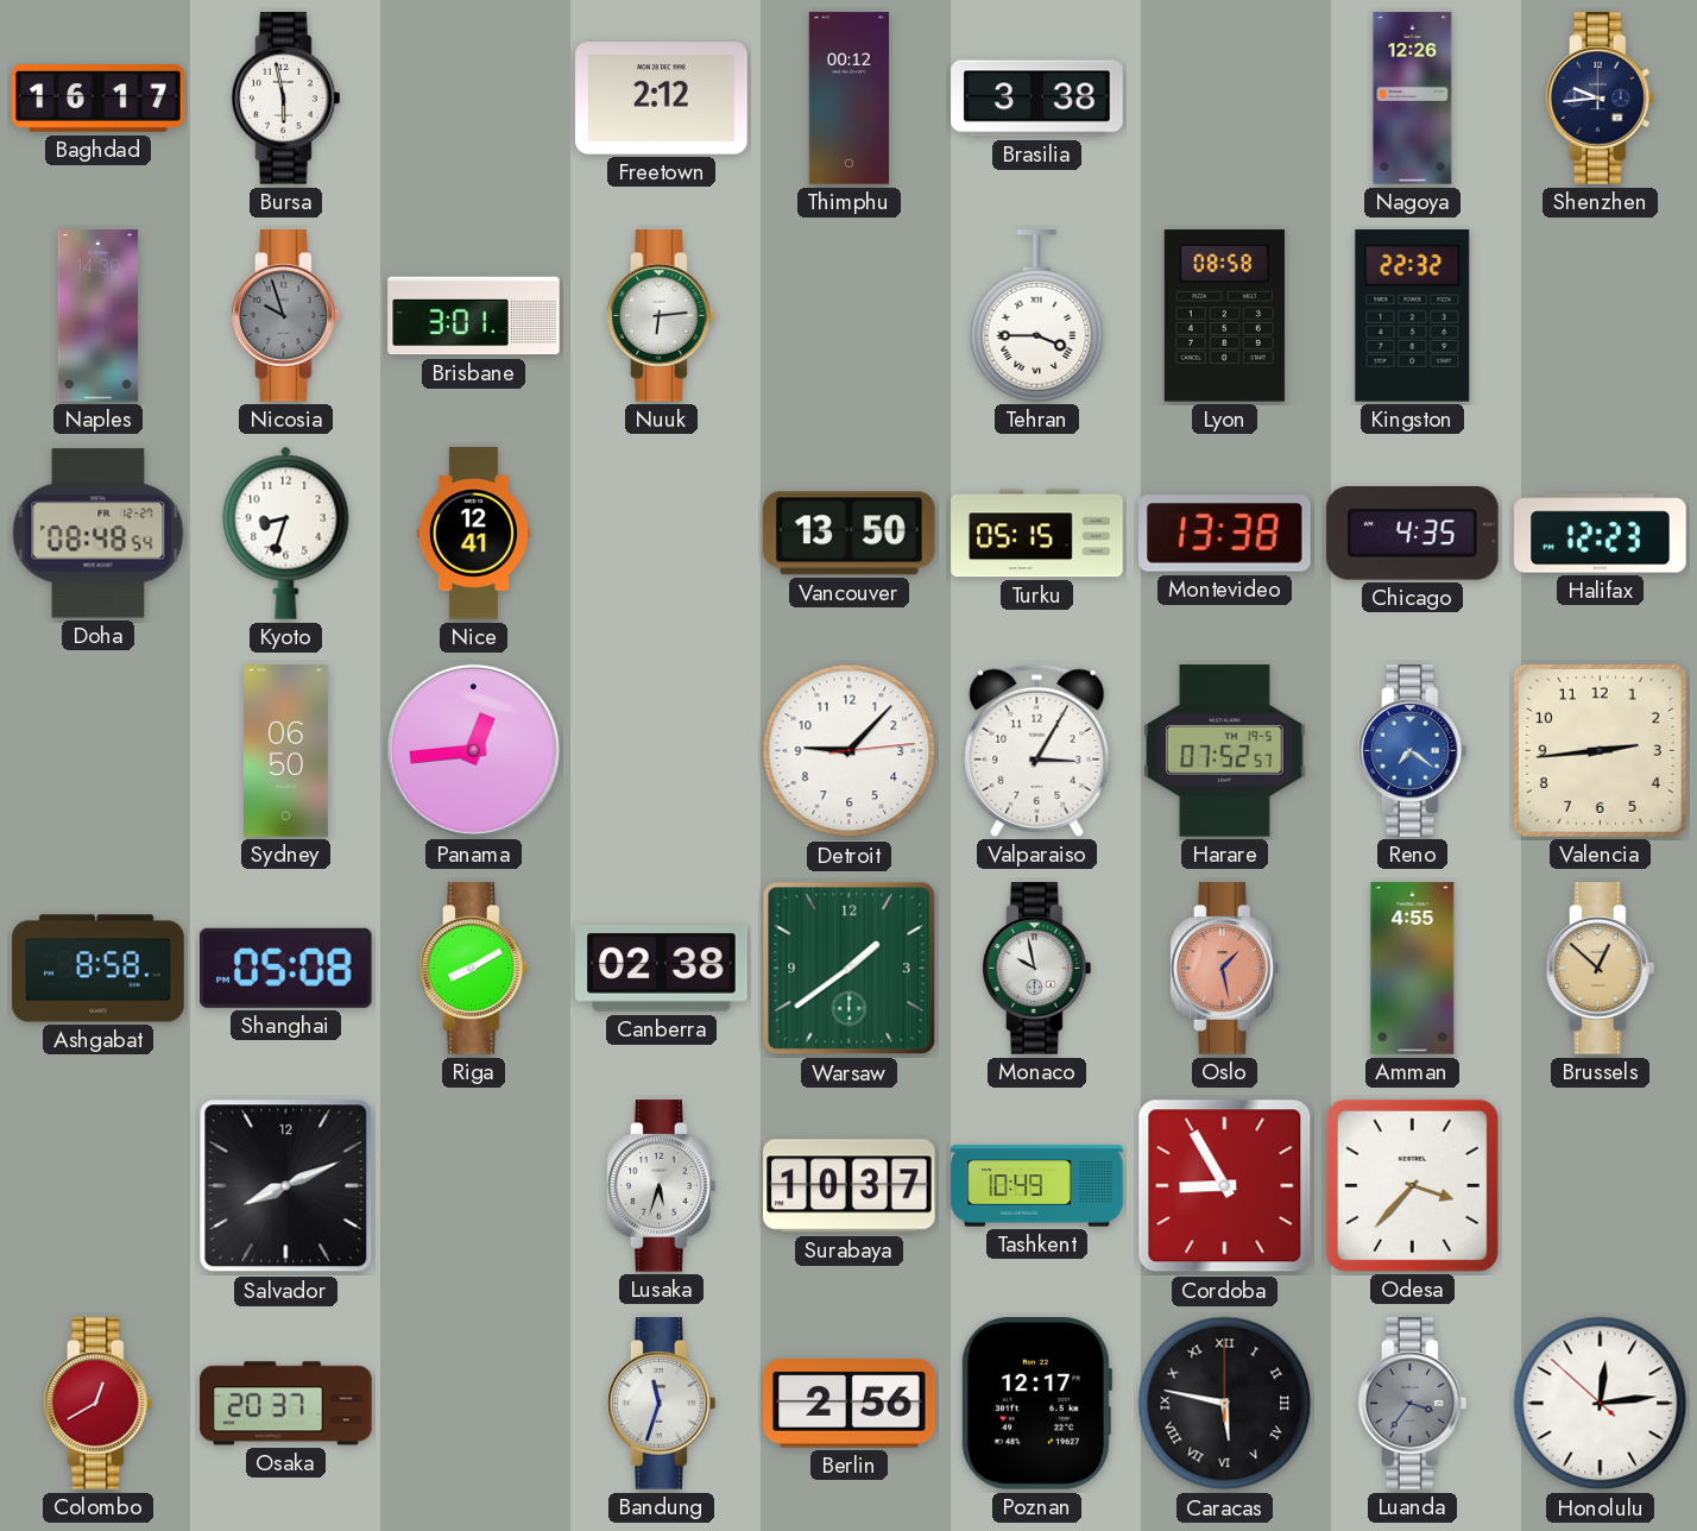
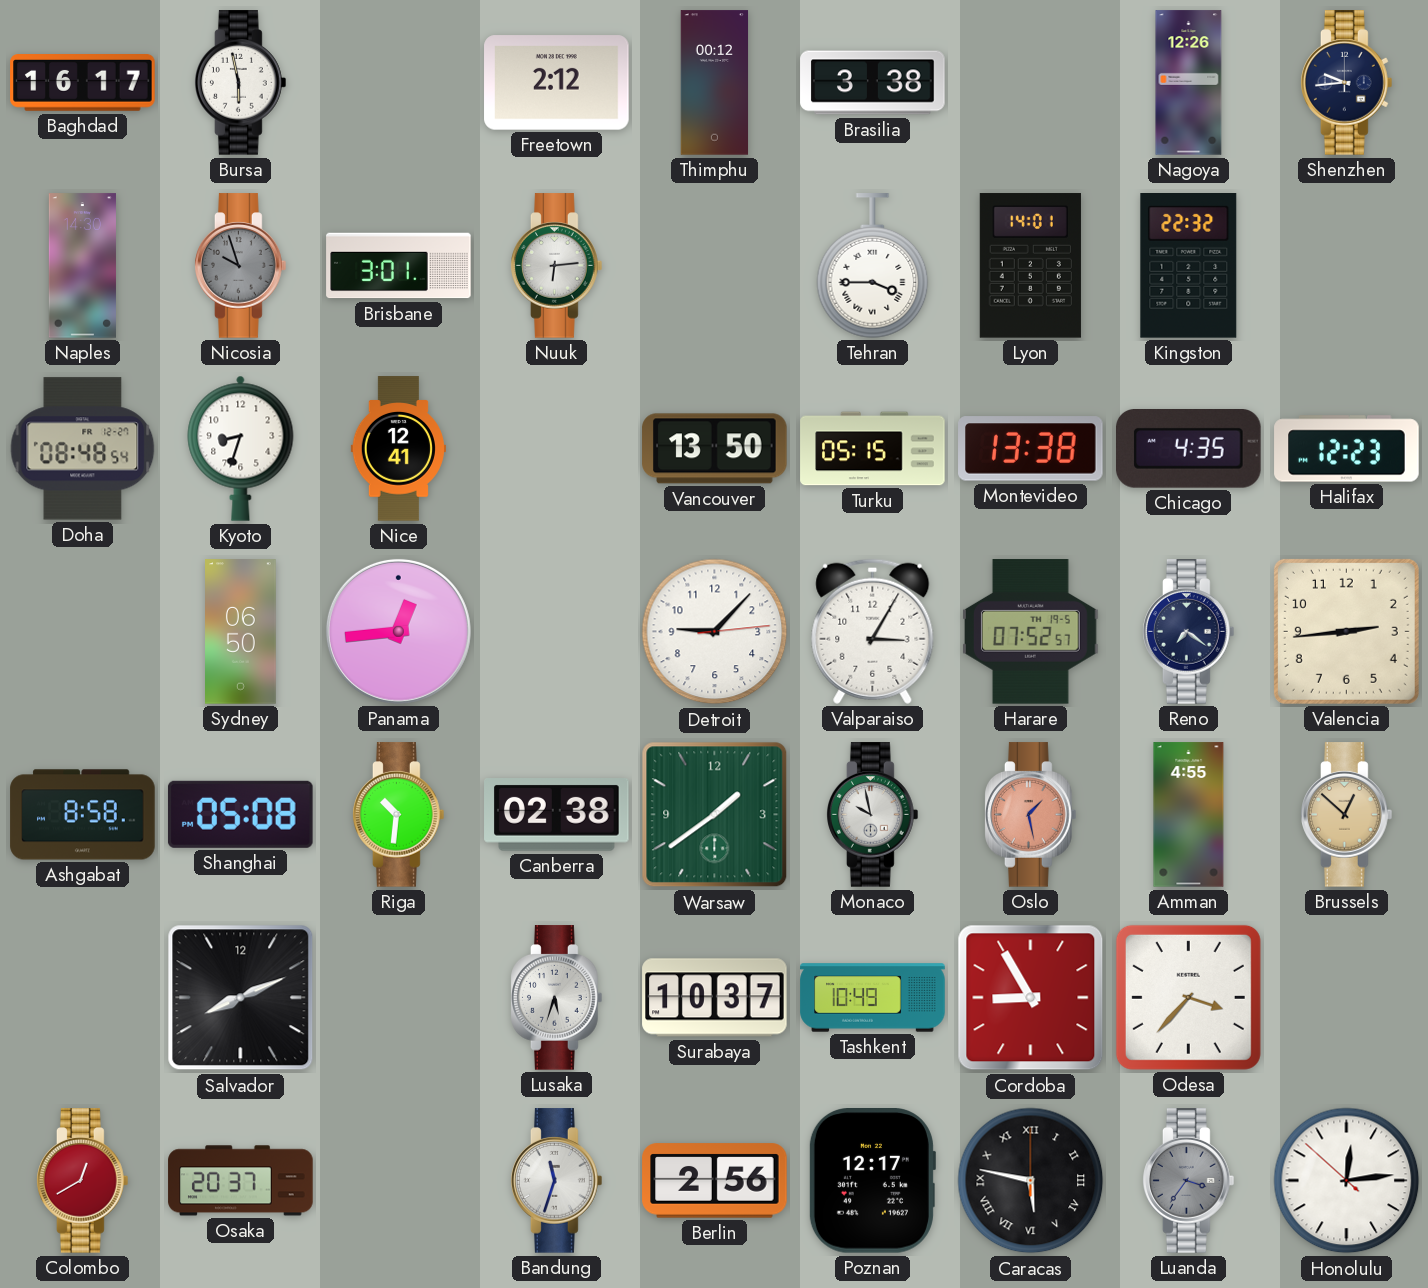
Lyon: 08:58 -> 14:01
Reno dial: blue -> navy
Riga: 8:10 -> 10:31
